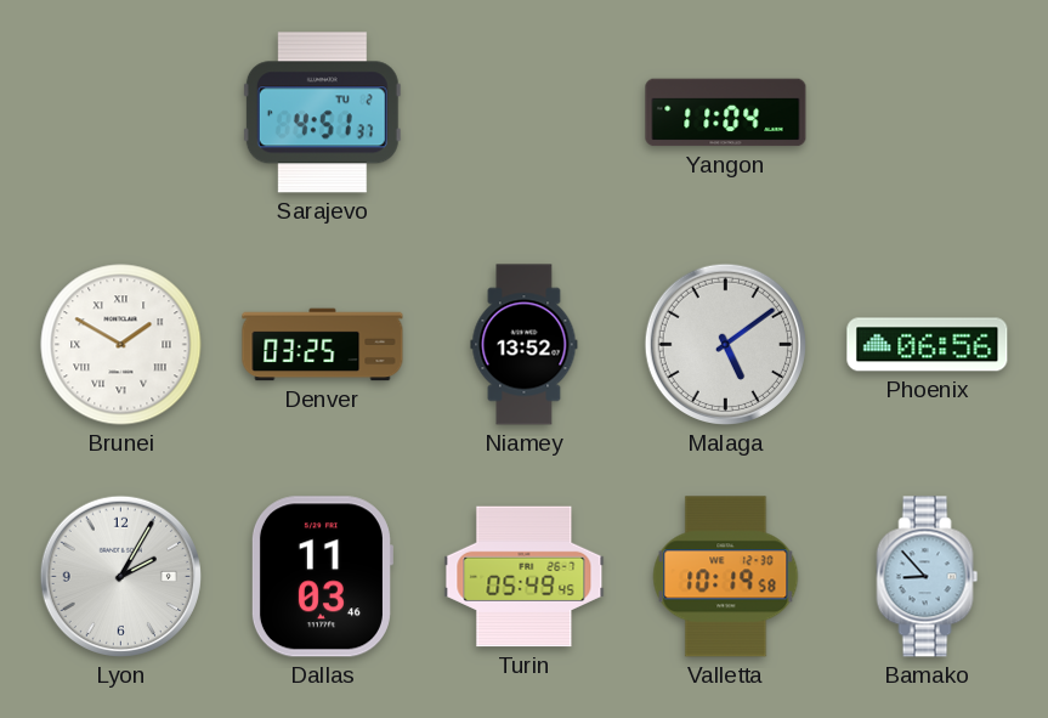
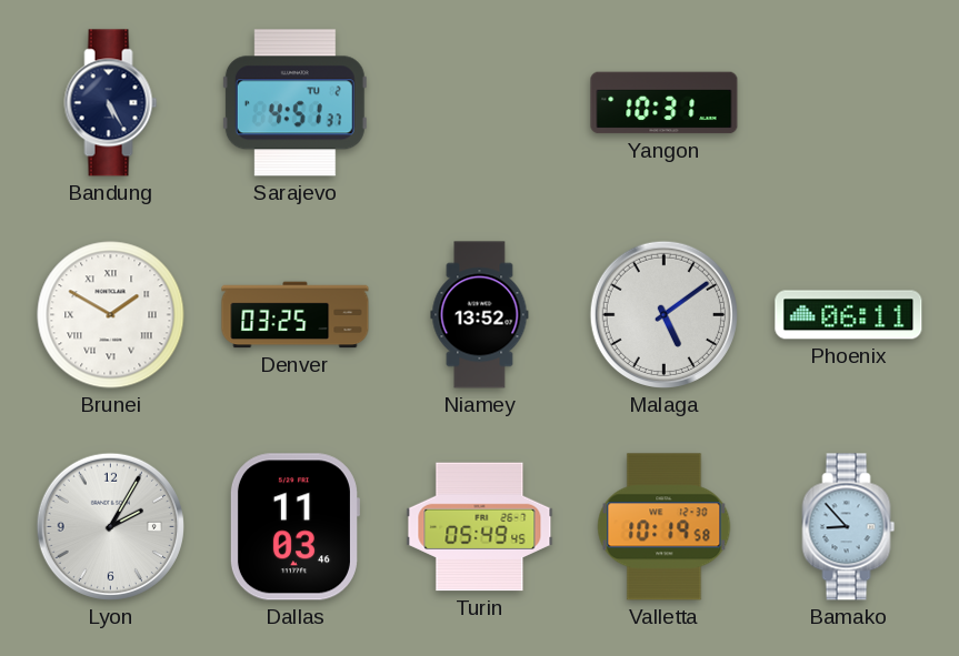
Bandung: none -> 5:25
Yangon: 11:04 -> 10:31
Phoenix: 06:56 -> 06:11
